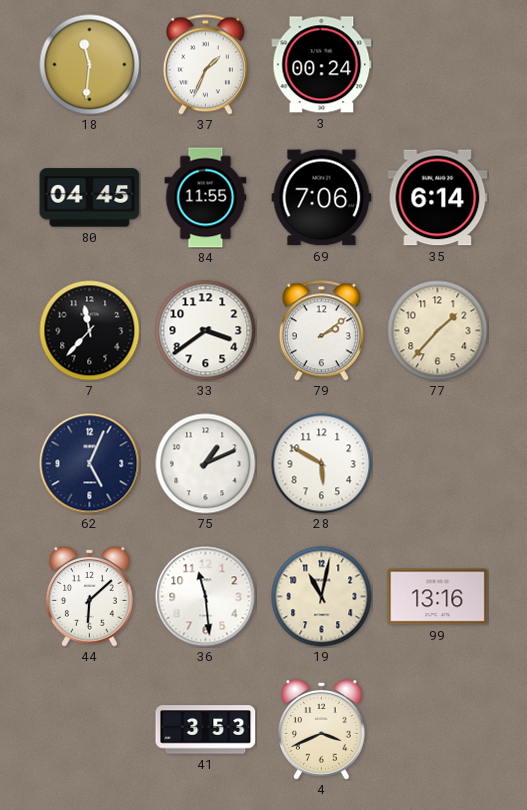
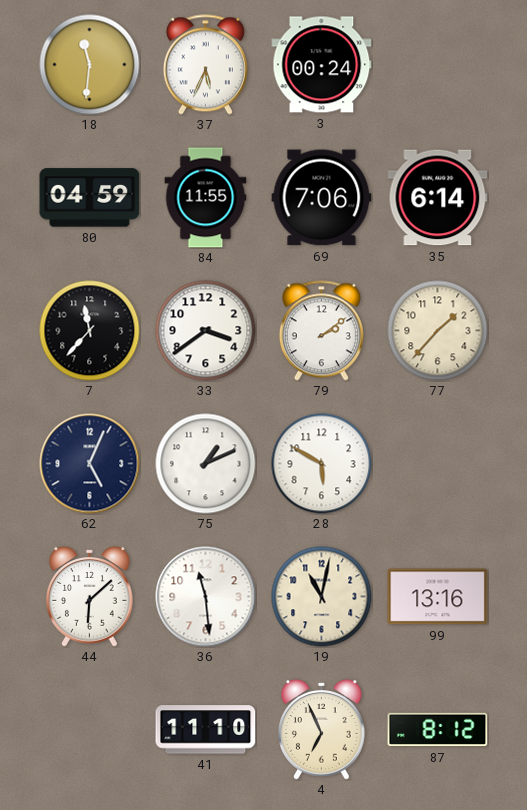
37: 1:34 -> 5:34
80: 04:45 -> 04:59
41: 3:53 -> 11:10
4: 3:41 -> 6:56
87: none -> 8:12
